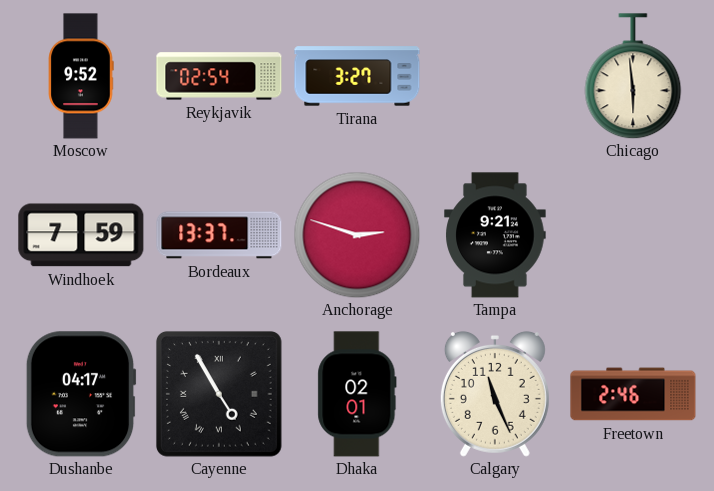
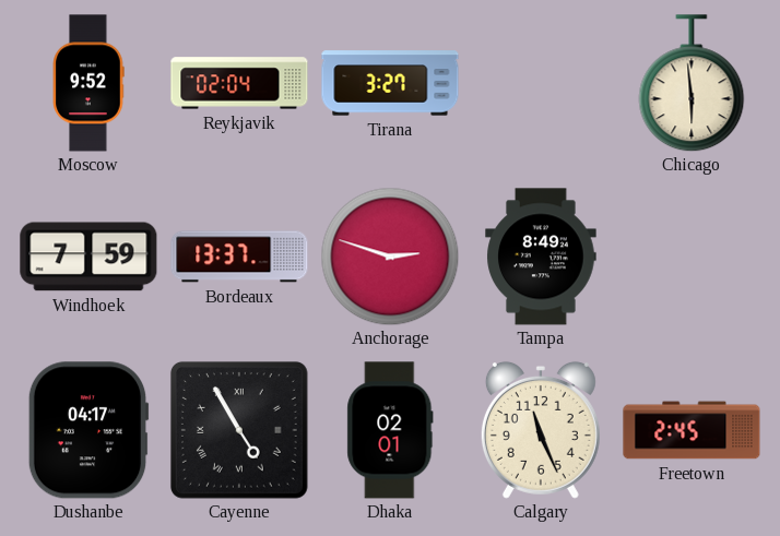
Reykjavik: 02:54 -> 02:04
Tampa: 9:21 -> 8:49
Freetown: 2:46 -> 2:45
